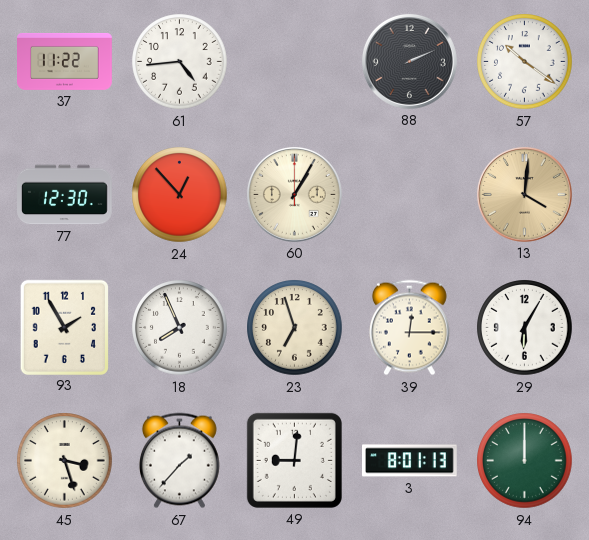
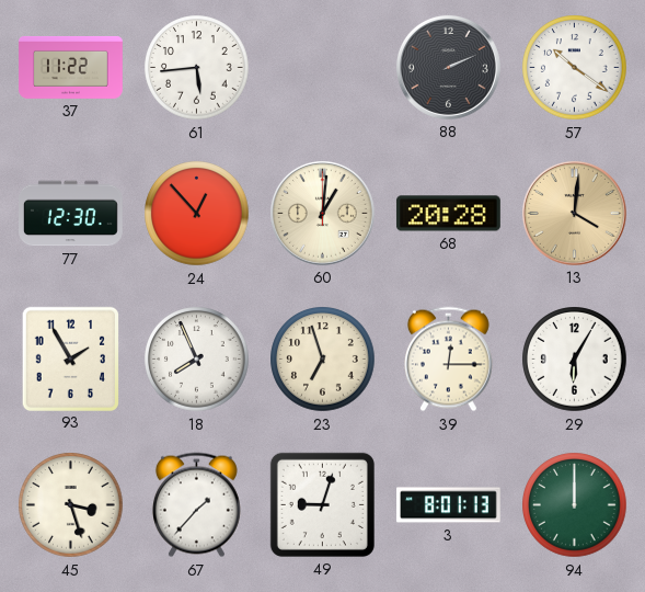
61: 4:44 -> 5:44
60: 1:05 -> 1:01
68: none -> 20:28
49: 9:01 -> 9:03
